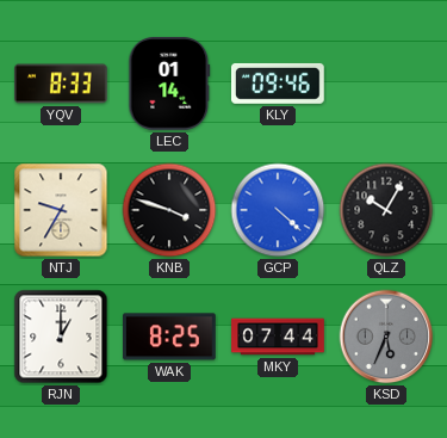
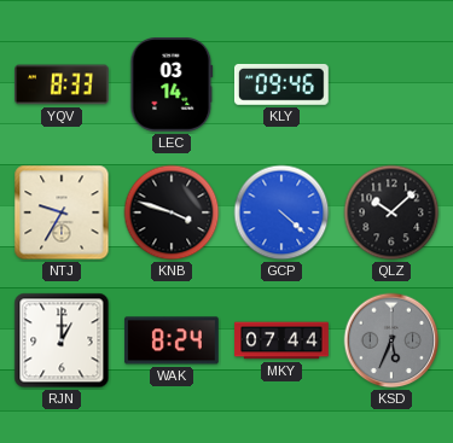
LEC: 01:14 -> 03:14
QLZ: 10:05 -> 10:08
WAK: 8:25 -> 8:24
